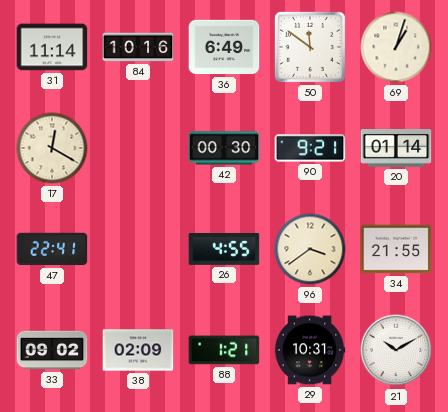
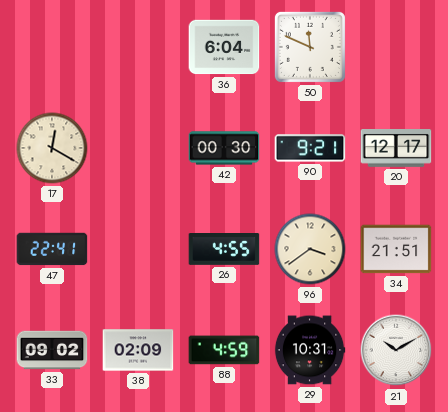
31: 11:14 -> none
84: 10:16 -> none
36: 6:49 -> 6:04
50: 11:51 -> 11:49
69: 1:03 -> none
20: 01:14 -> 12:17
34: 21:55 -> 21:51
88: 1:21 -> 4:59
